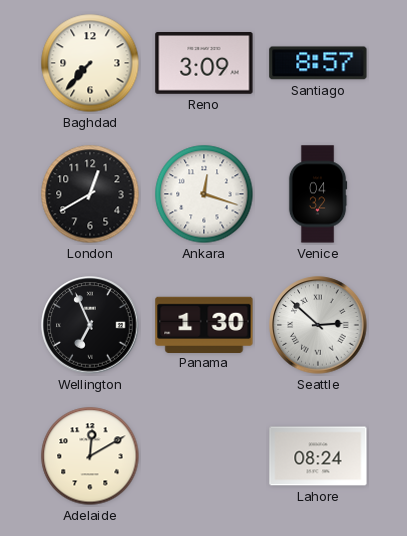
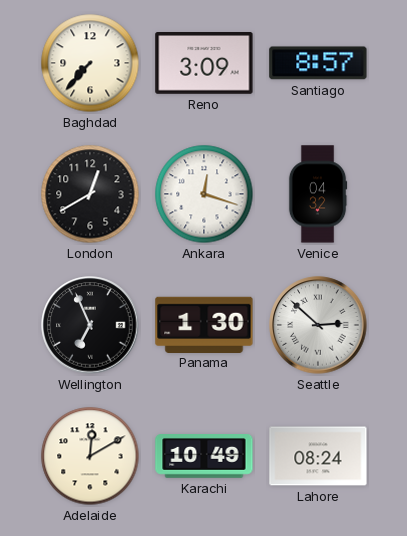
Karachi: none -> 10:49
